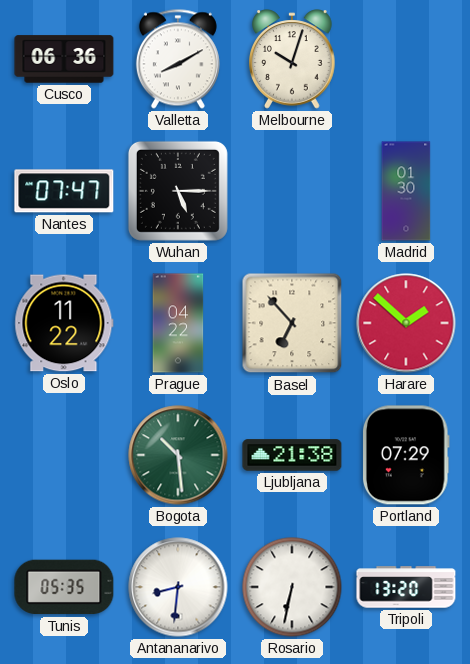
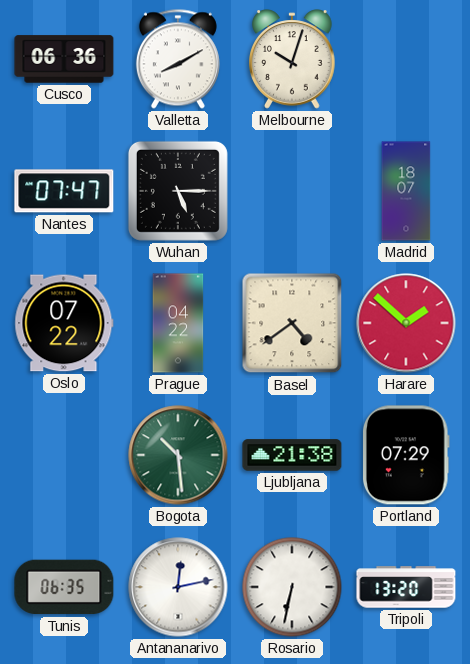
Madrid: 01:30 -> 18:07
Oslo: 11:22 -> 07:22
Basel: 6:53 -> 4:39
Tunis: 05:35 -> 06:35
Antananarivo: 8:31 -> 12:13
